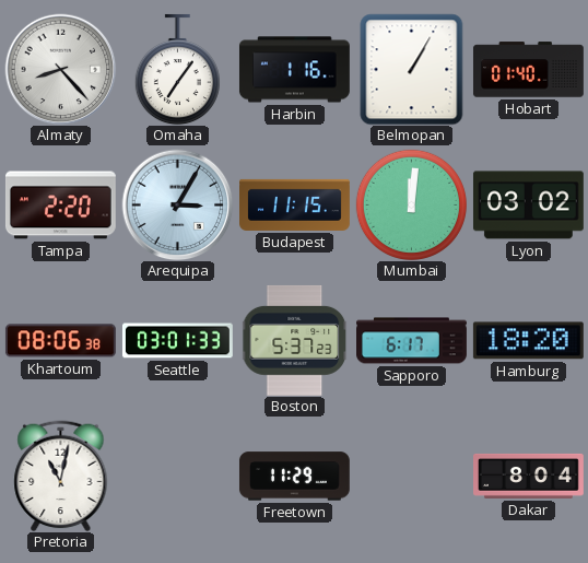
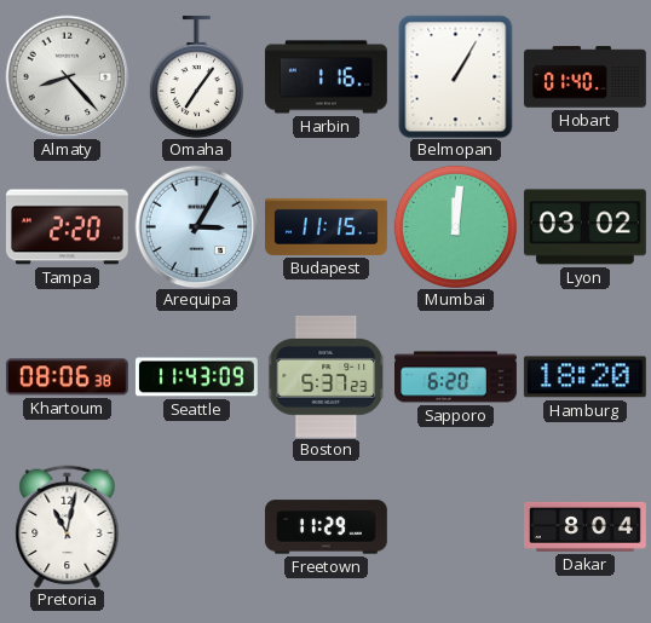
Seattle: 03:01 -> 11:43
Sapporo: 6:17 -> 6:20
